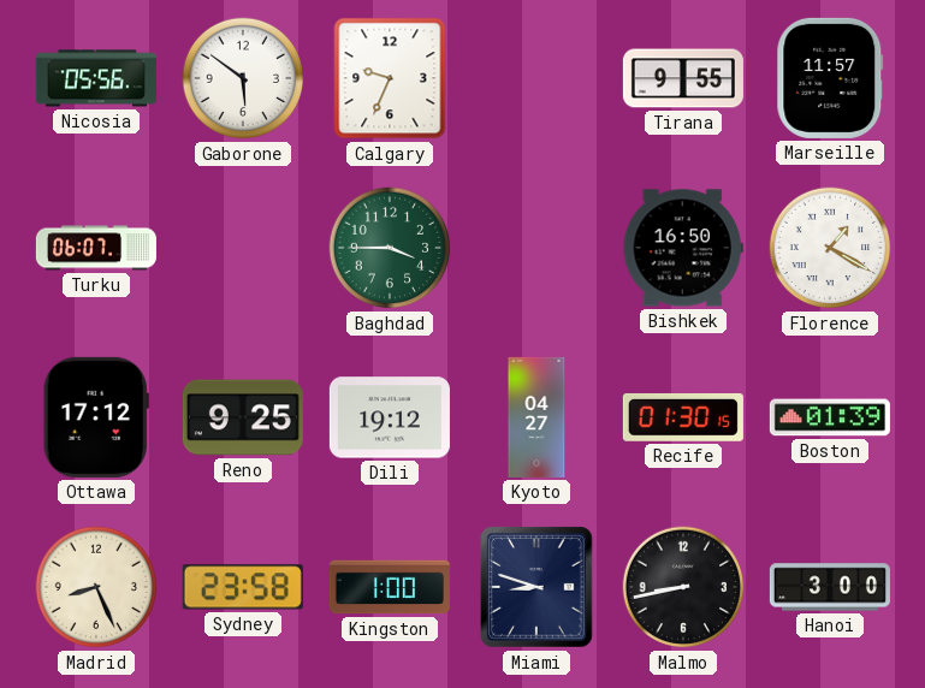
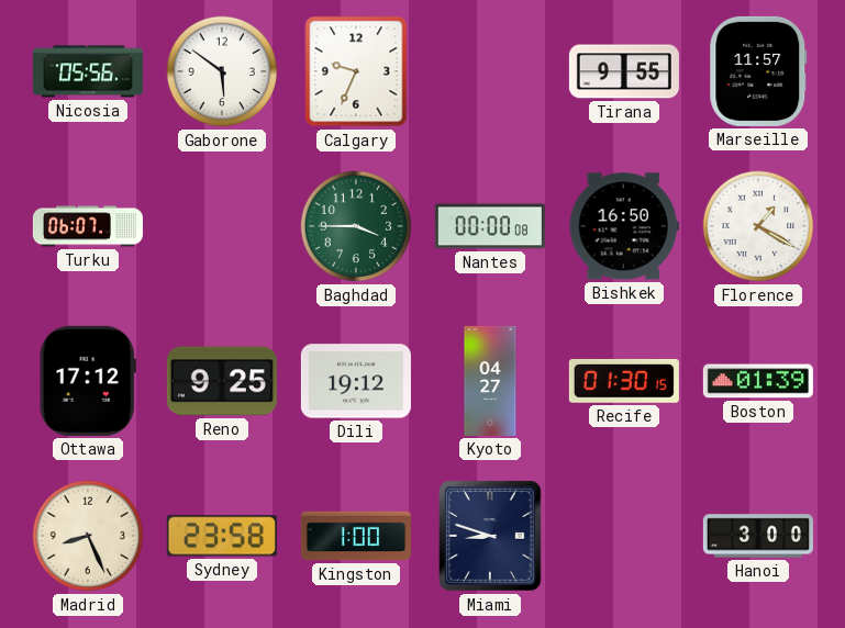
Nantes: none -> 00:00
Malmo: 8:43 -> none
